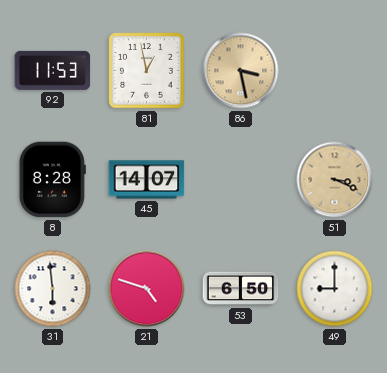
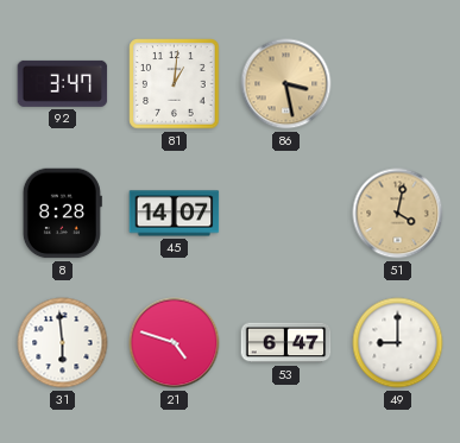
92: 11:53 -> 3:47
81: 12:58 -> 1:01
51: 3:19 -> 4:02
53: 6:50 -> 6:47
